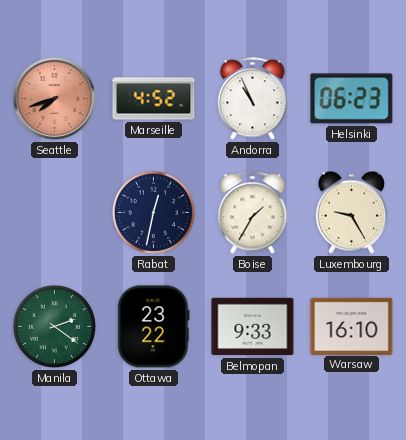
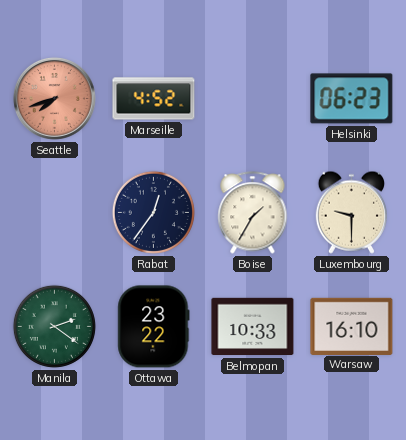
Andorra: 10:56 -> none
Rabat: 12:32 -> 12:36
Luxembourg: 9:25 -> 9:30
Belmopan: 9:33 -> 10:33
